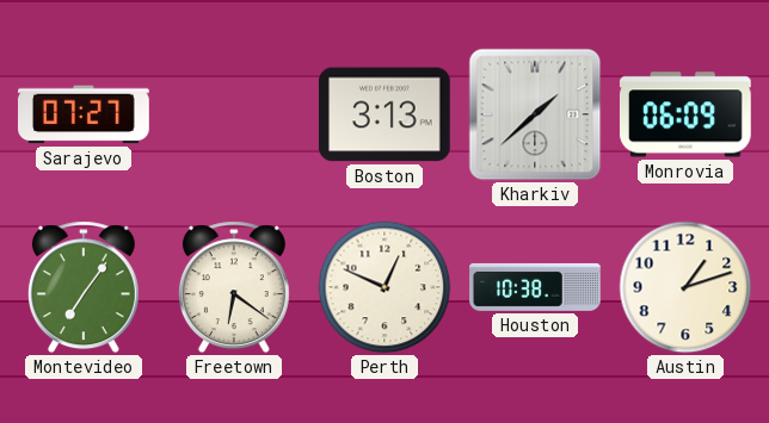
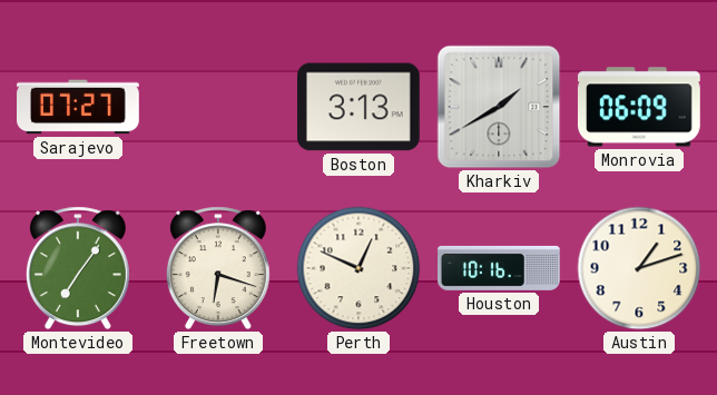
Kharkiv: 1:38 -> 1:40
Freetown: 6:21 -> 6:18
Houston: 10:38 -> 10:16
